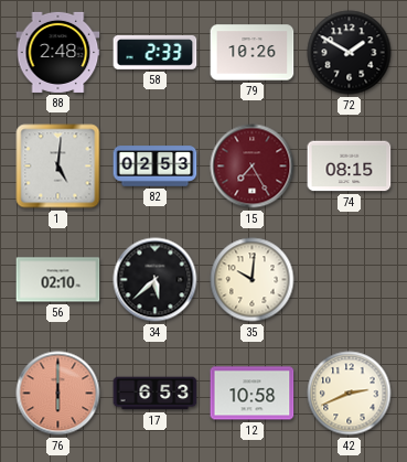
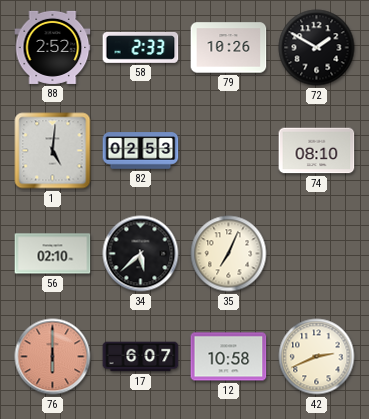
88: 2:48 -> 2:52
15: 7:25 -> none
74: 08:15 -> 08:10
35: 10:01 -> 7:04
17: 6:53 -> 6:07
